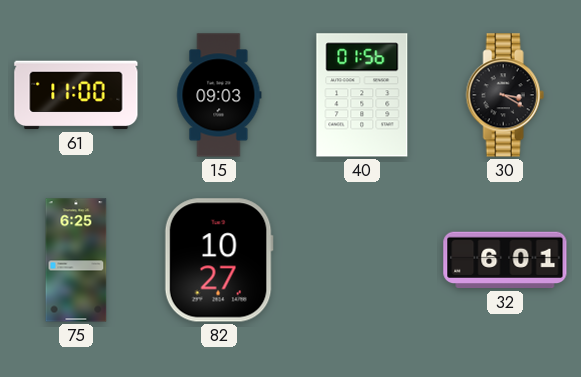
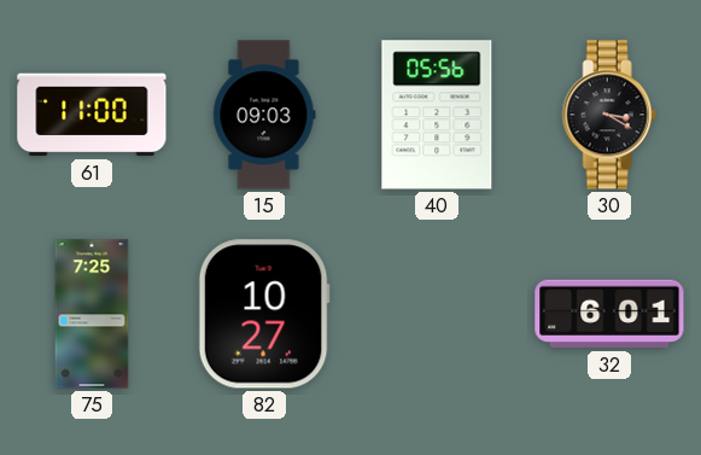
40: 01:56 -> 05:56
75: 6:25 -> 7:25
